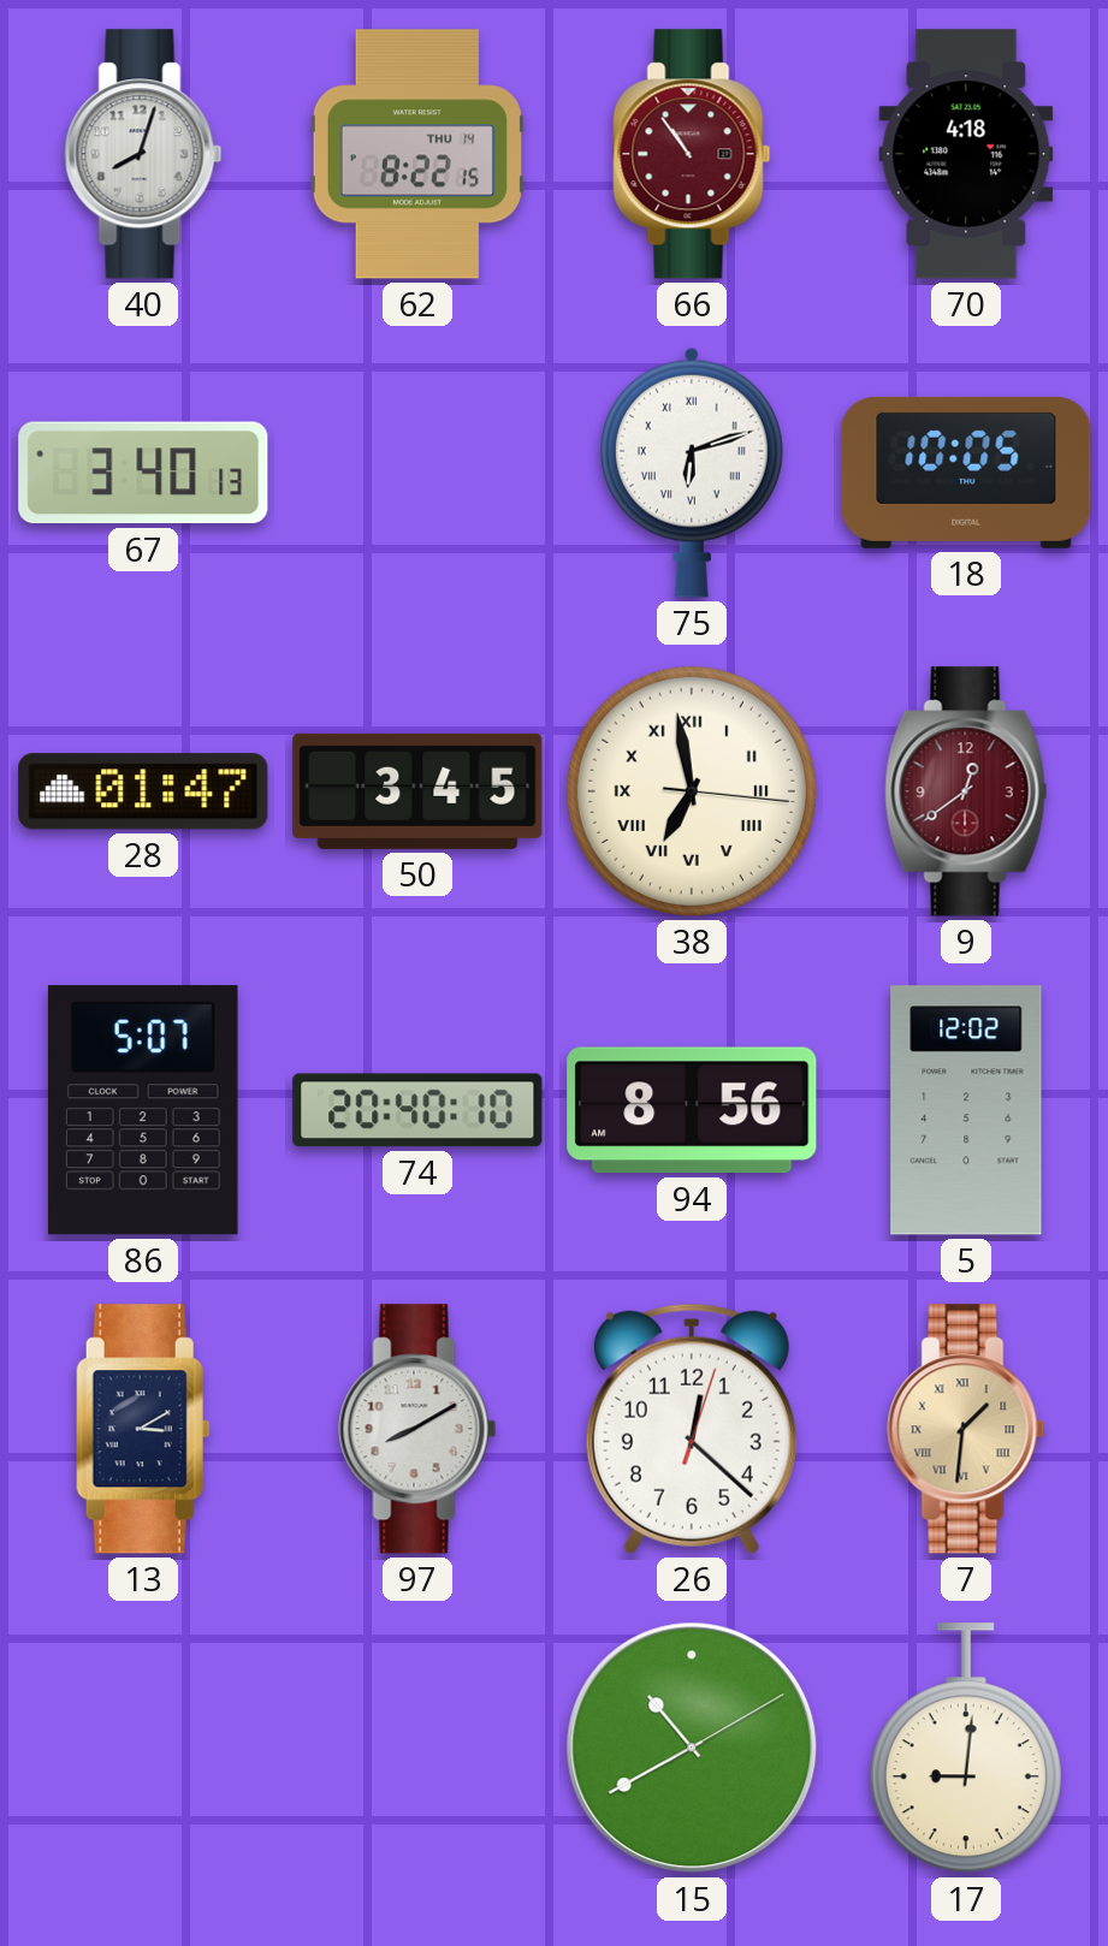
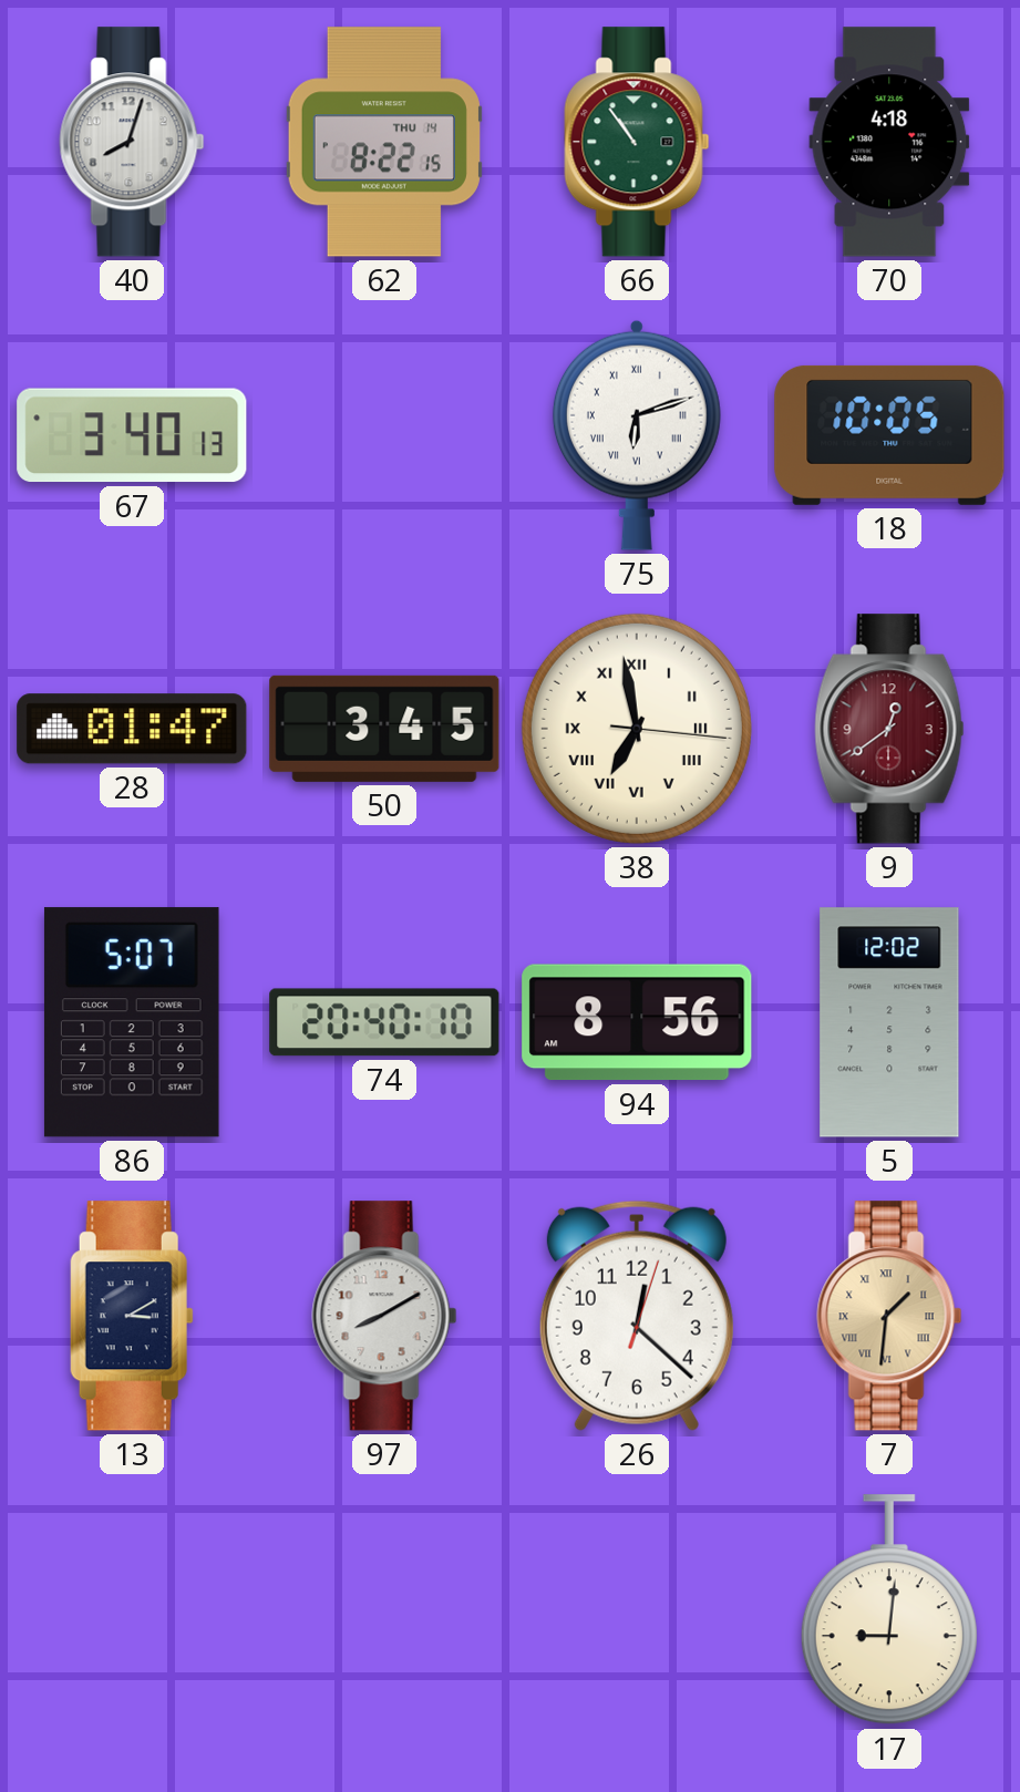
66 dial: burgundy -> green
15: 10:40 -> none
